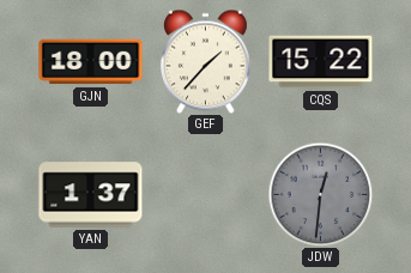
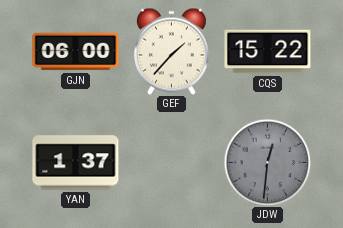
GJN: 18:00 -> 06:00
